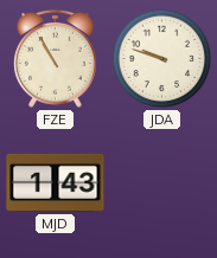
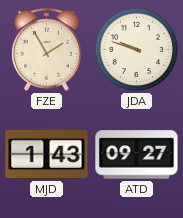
FZE: 10:55 -> 1:55
ATD: none -> 09:27
